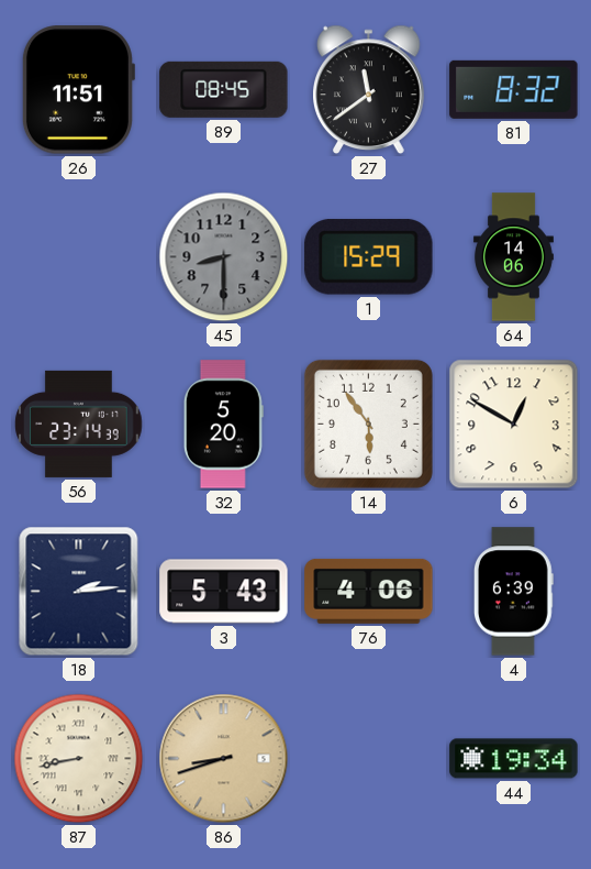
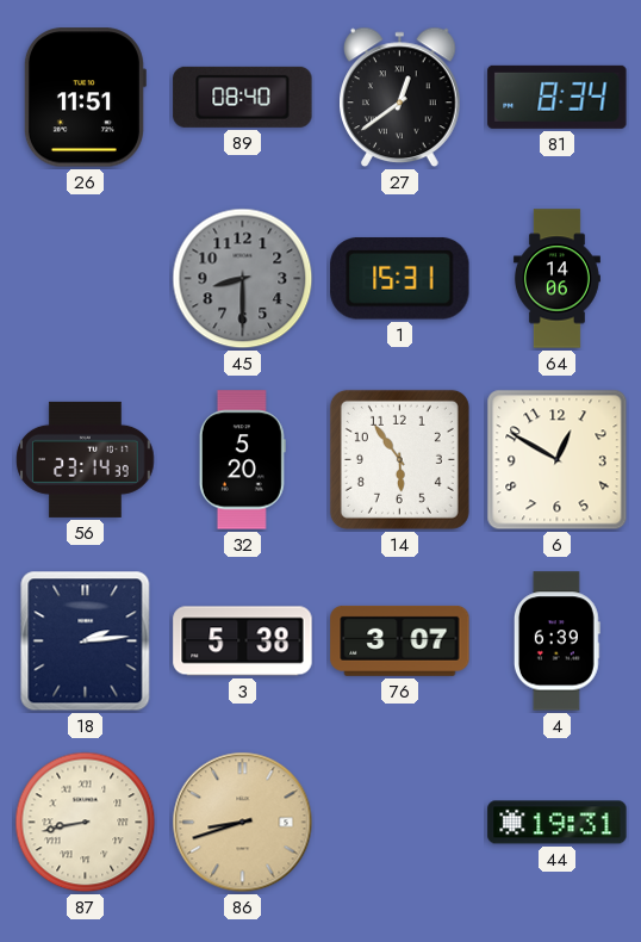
89: 08:45 -> 08:40
27: 11:39 -> 12:39
81: 8:32 -> 8:34
1: 15:29 -> 15:31
3: 5:43 -> 5:38
76: 4:06 -> 3:07
44: 19:34 -> 19:31
